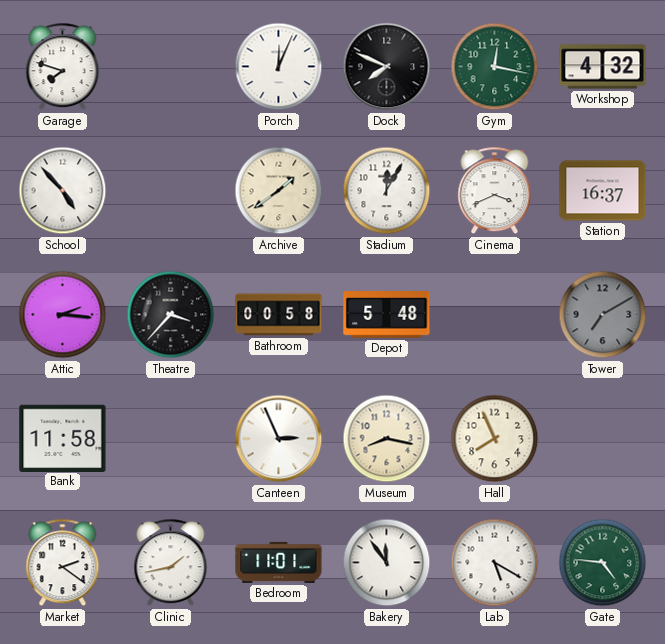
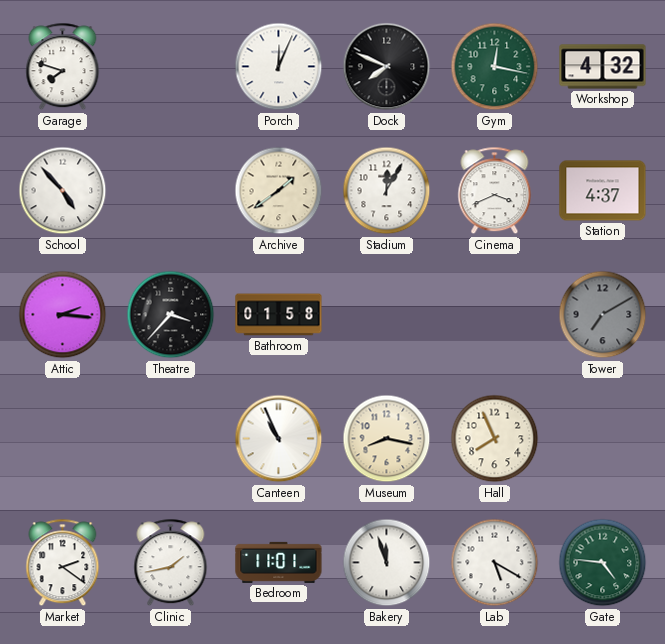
Station: 16:37 -> 4:37
Bathroom: 00:58 -> 01:58
Depot: 5:48 -> none
Bank: 11:58 -> none
Canteen: 2:56 -> 10:56
Bakery: 11:54 -> 11:57
